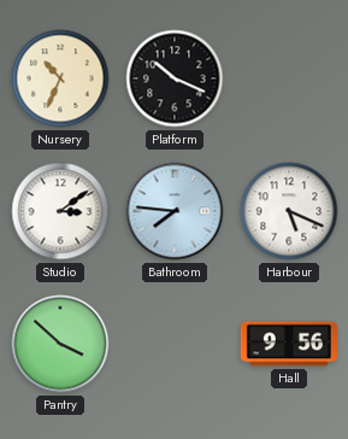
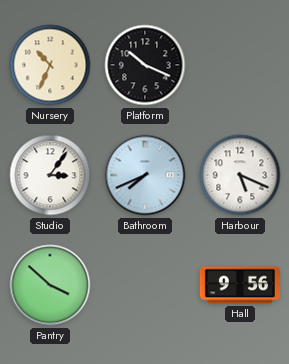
Studio: 3:09 -> 3:06
Bathroom: 7:46 -> 7:41
